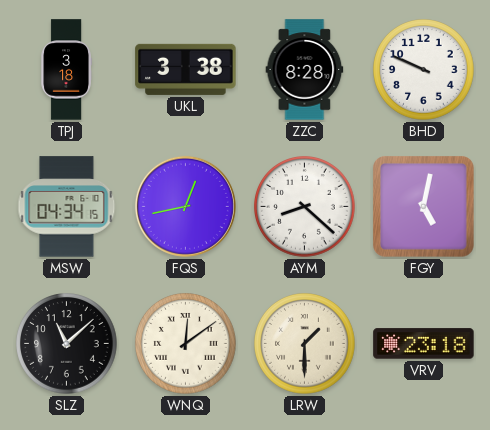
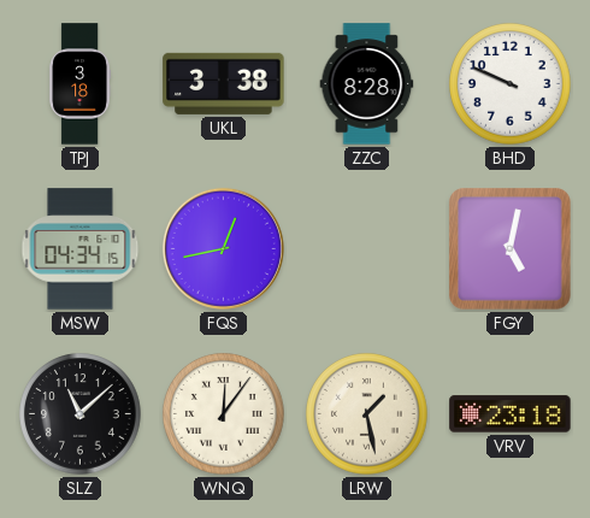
AYM: 8:22 -> none
WNQ: 12:09 -> 12:06
LRW: 1:30 -> 1:28
